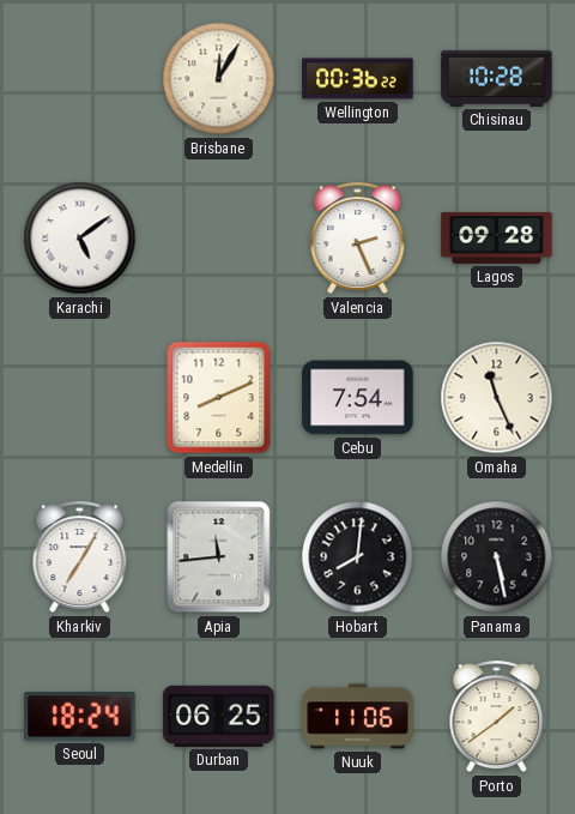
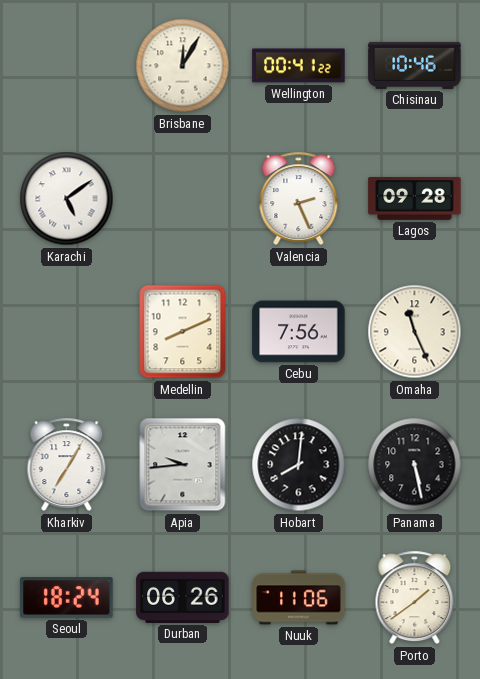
Wellington: 00:36 -> 00:41
Chisinau: 10:28 -> 10:46
Cebu: 7:54 -> 7:56
Apia: 11:44 -> 9:44
Durban: 06:25 -> 06:26
